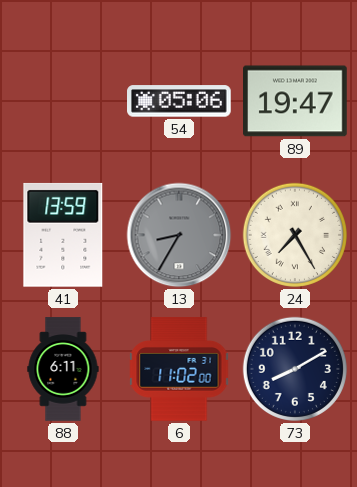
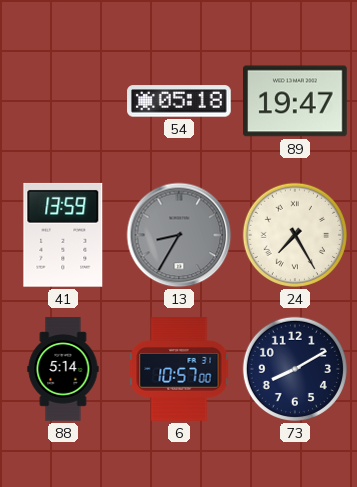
54: 05:06 -> 05:18
88: 6:11 -> 5:14
6: 11:02 -> 10:57
